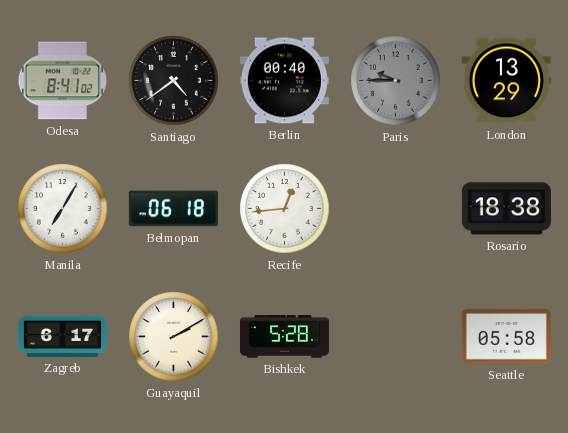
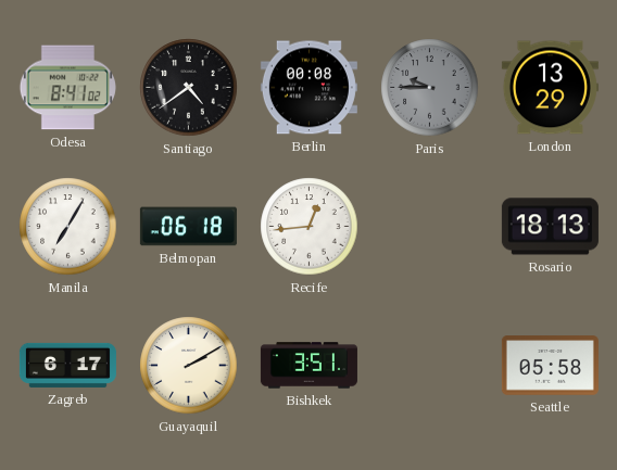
Berlin: 00:40 -> 00:08
Rosario: 18:38 -> 18:13
Bishkek: 5:28 -> 3:51
